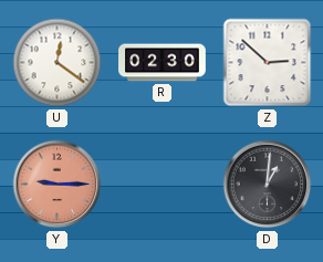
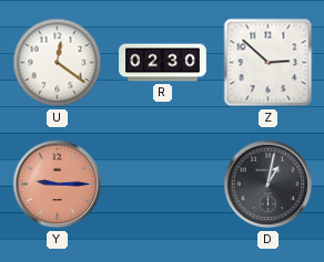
D: 1:01 -> 1:02
